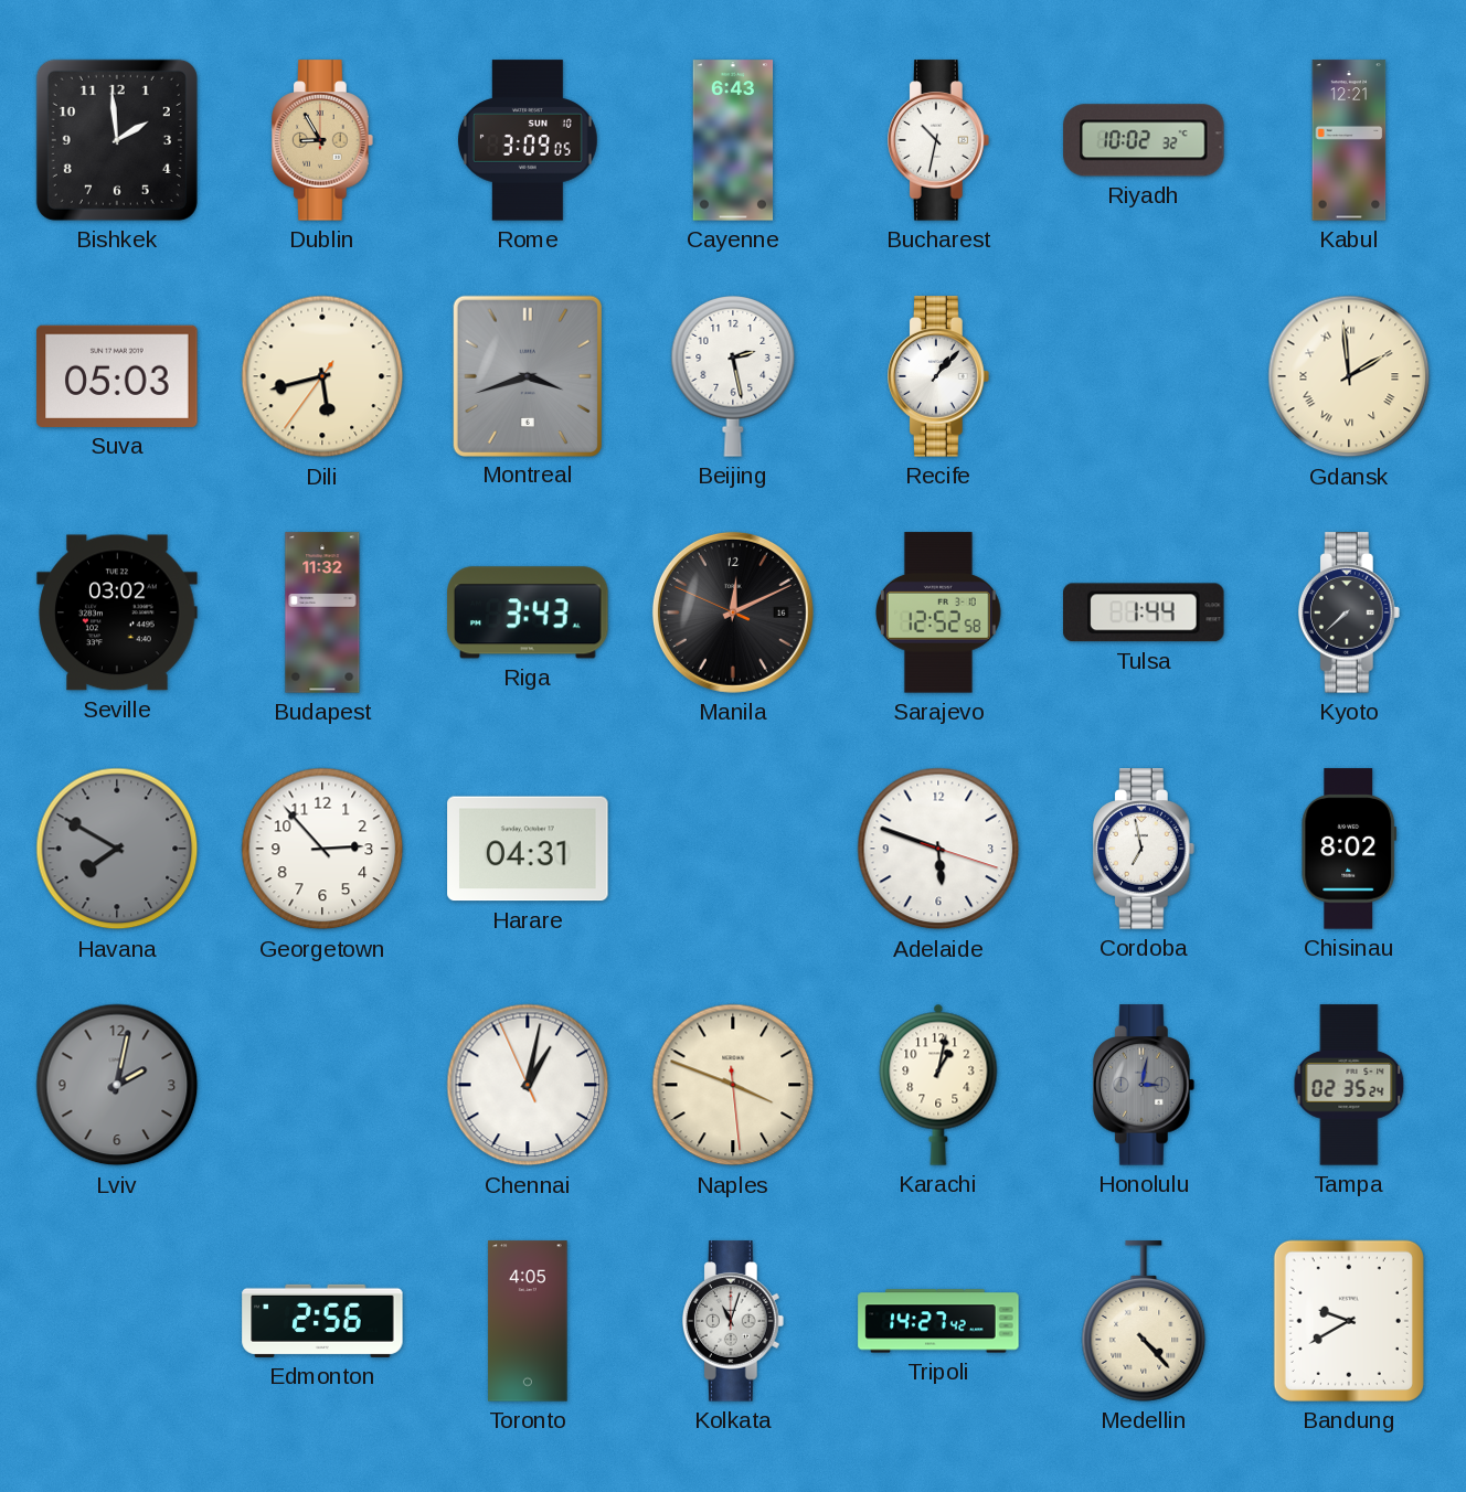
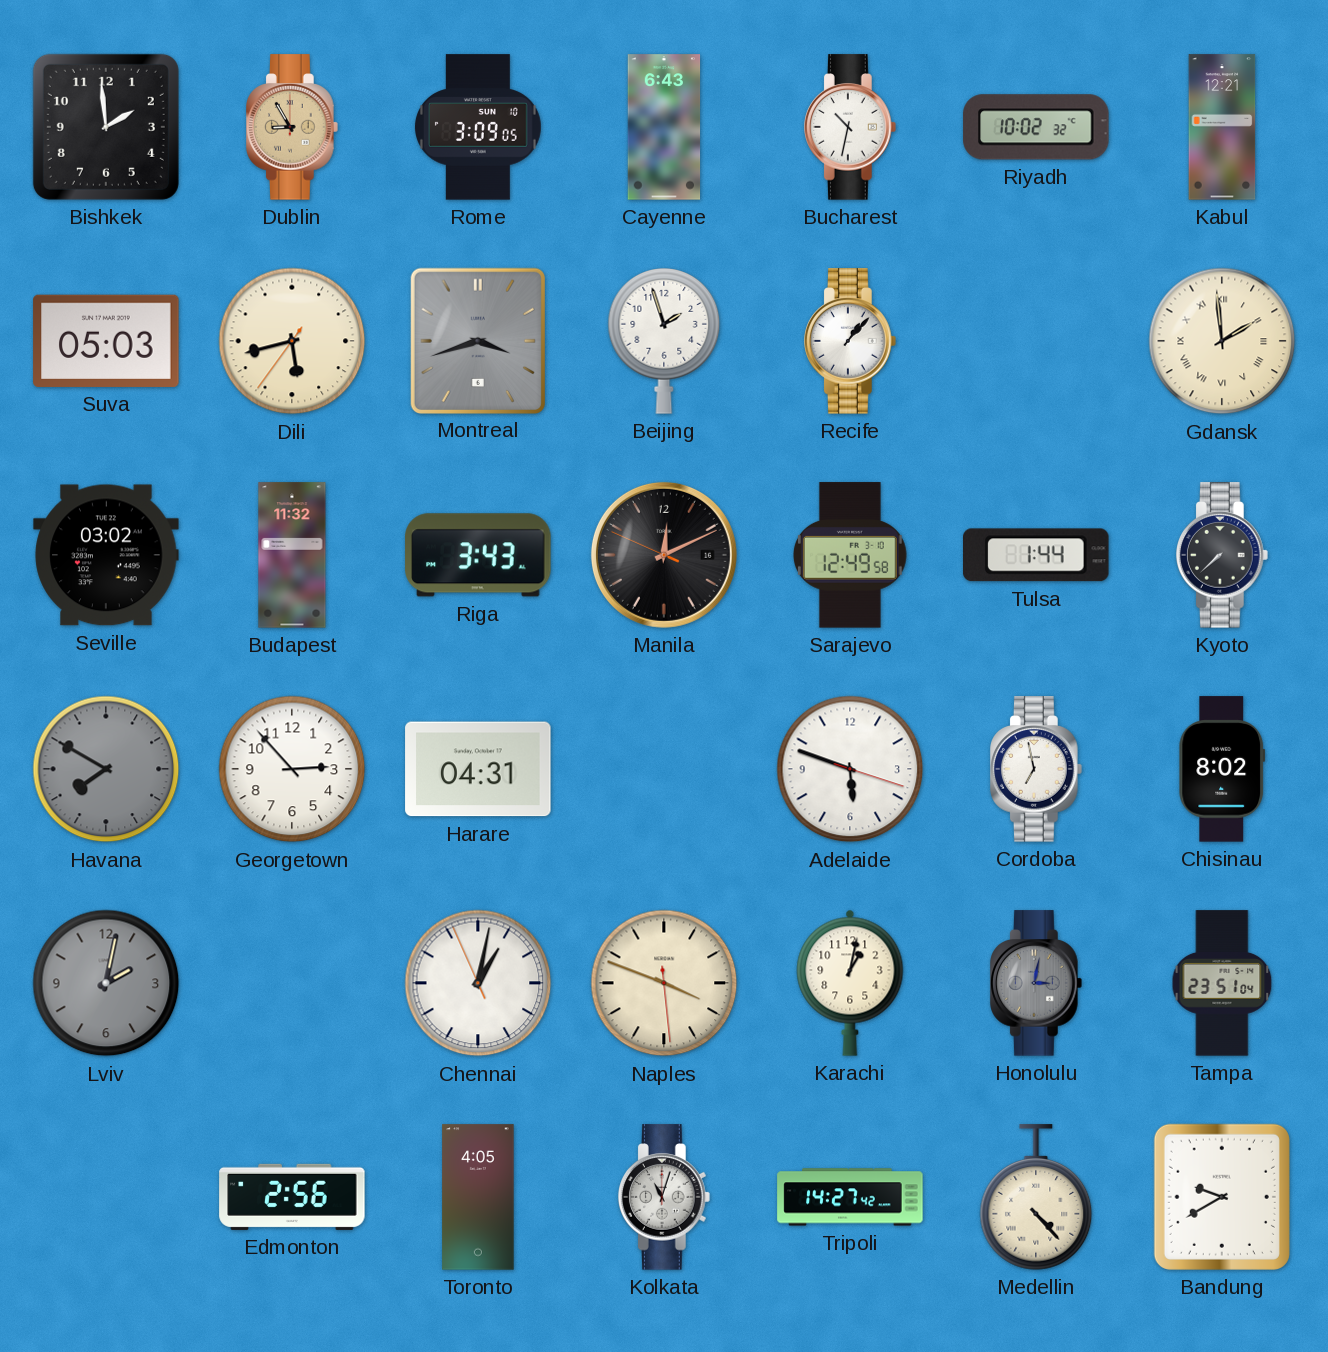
Beijing: 2:28 -> 1:57
Sarajevo: 12:52 -> 12:49
Tampa: 02:35 -> 23:51
